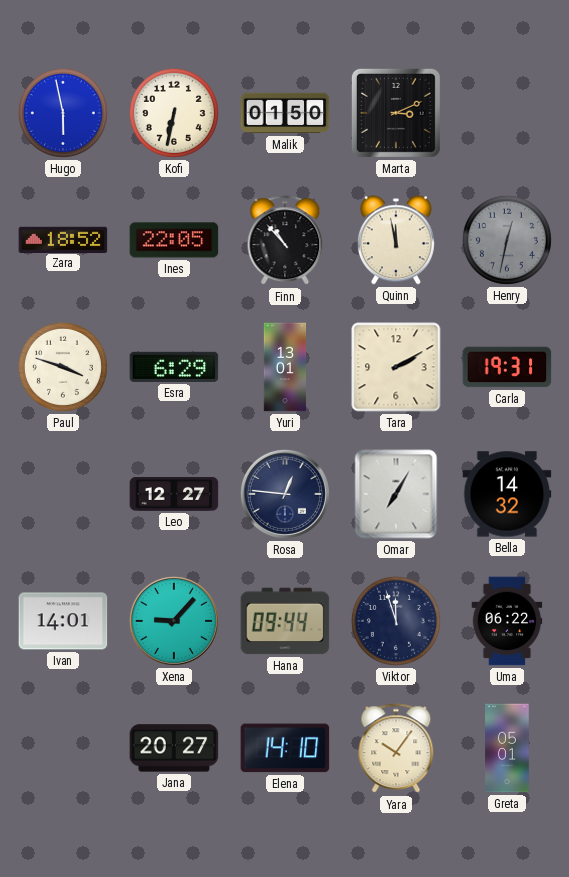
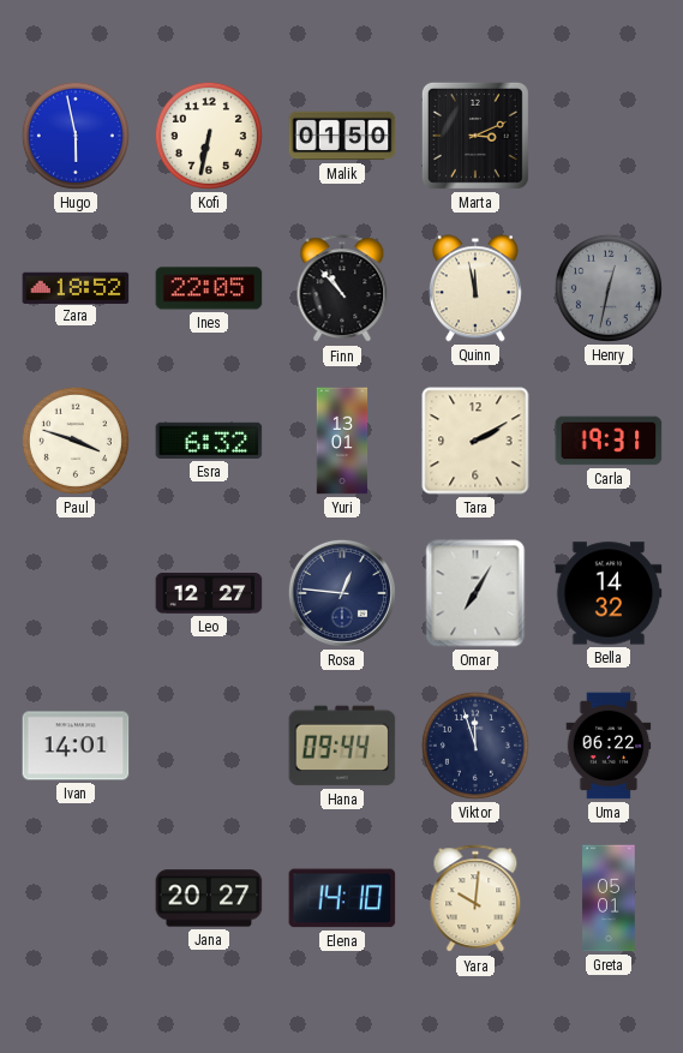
Esra: 6:29 -> 6:32
Xena: 9:07 -> none
Yara: 10:06 -> 10:01
